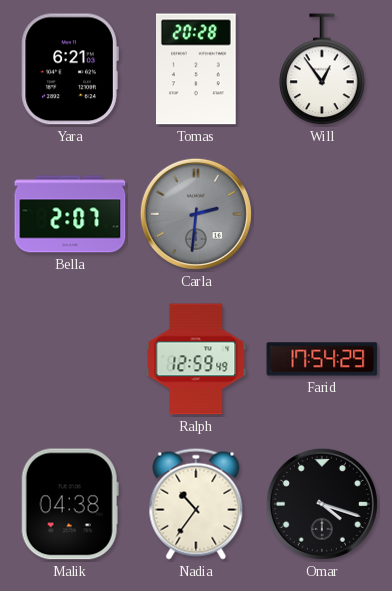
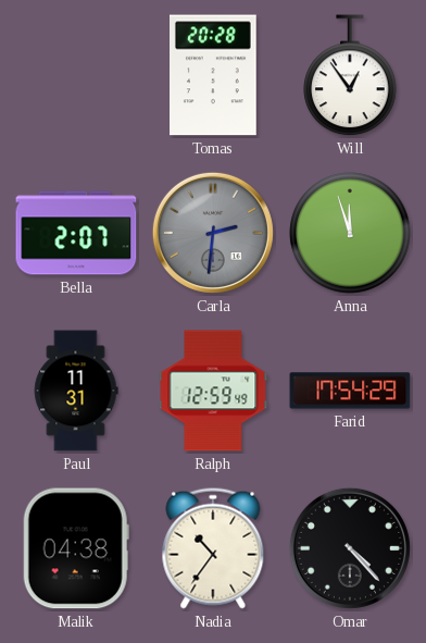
Yara: 6:21 -> none
Anna: none -> 11:57
Paul: none -> 11:31
Omar: 4:18 -> 4:23
